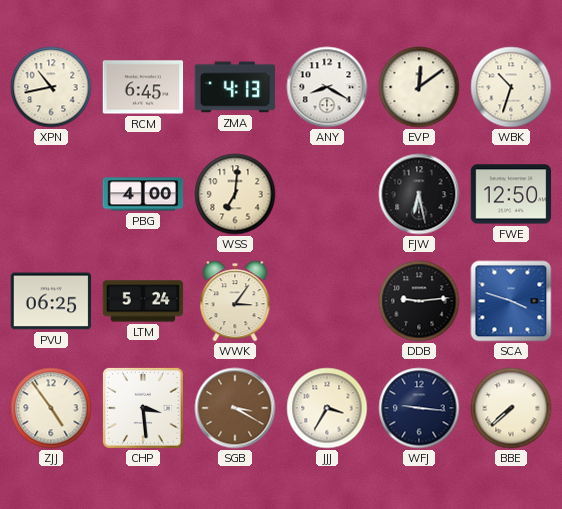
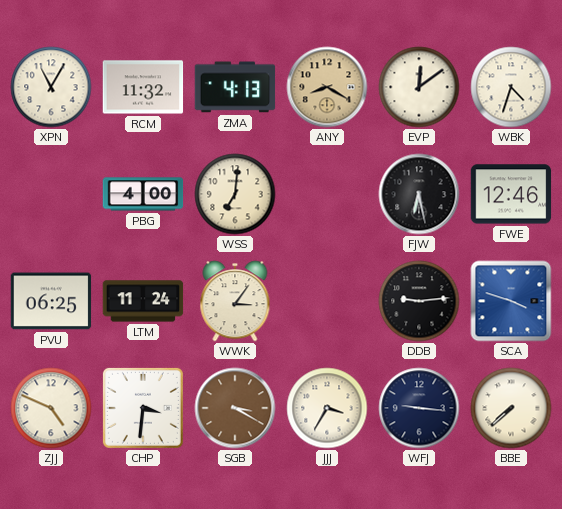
XPN: 10:43 -> 11:05
RCM: 6:45 -> 11:32
ANY dial: white -> champagne
WBK: 10:33 -> 4:33
FWE: 12:50 -> 12:46
LTM: 5:24 -> 11:24
ZJJ: 4:54 -> 4:49
CHP: 3:29 -> 3:31
